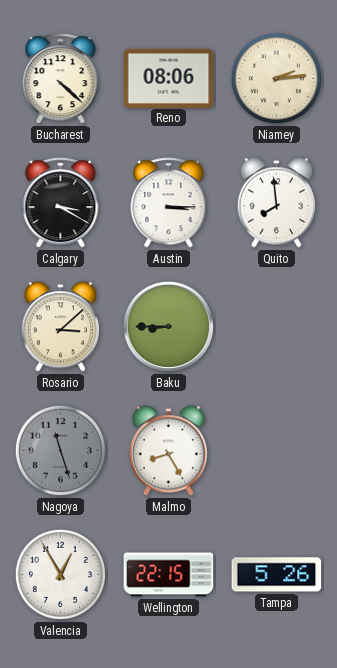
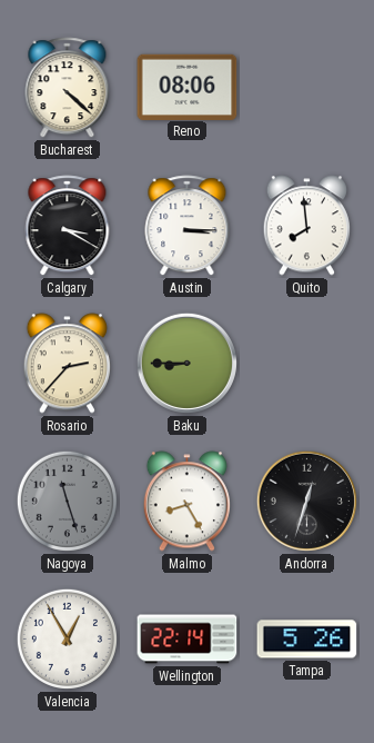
Niamey: 2:14 -> none
Rosario: 3:08 -> 2:37
Andorra: none -> 12:33
Wellington: 22:15 -> 22:14
